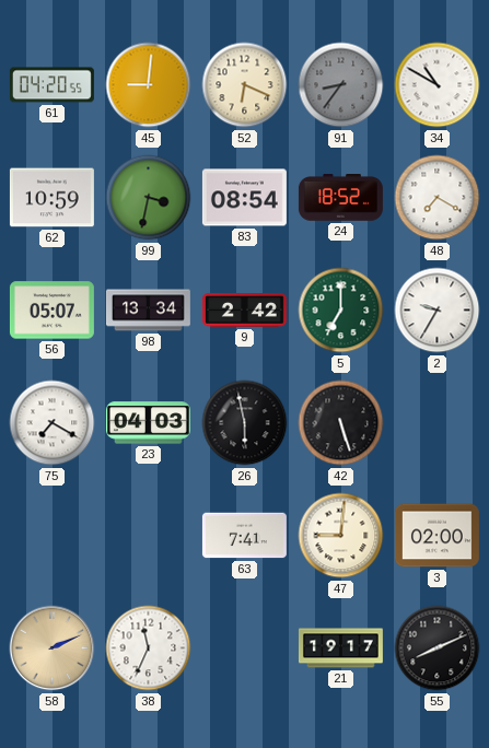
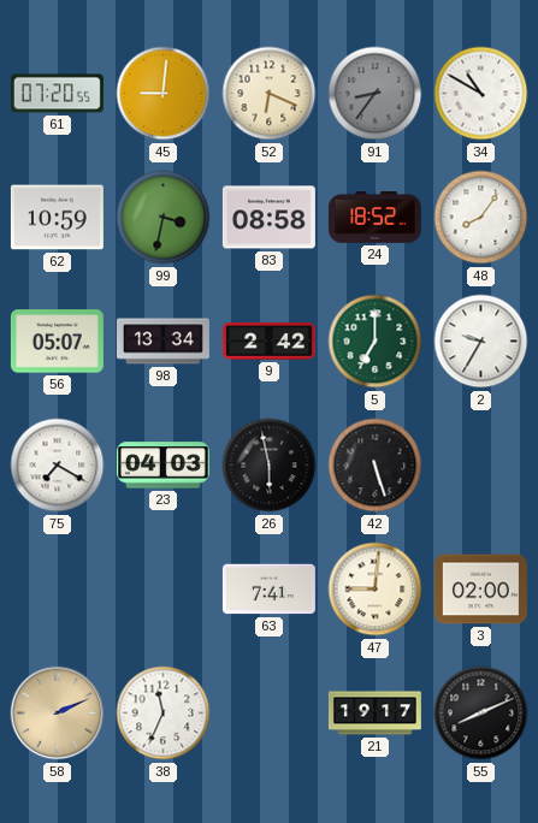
61: 04:20 -> 07:20
83: 08:54 -> 08:58
48: 7:20 -> 8:06
